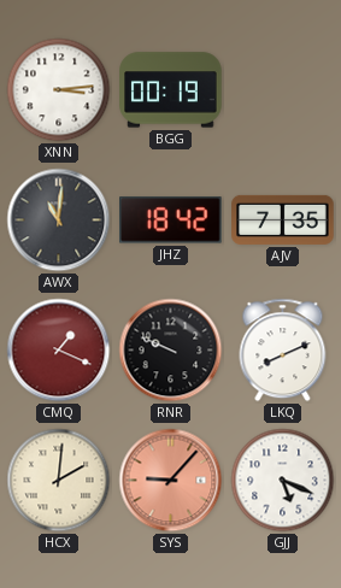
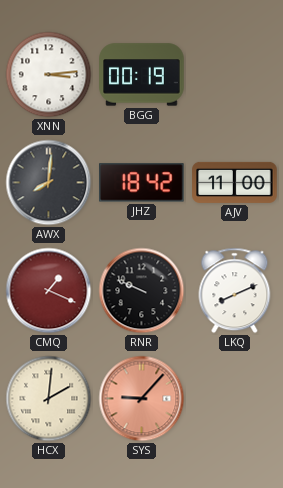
AWX: 11:01 -> 8:01
AJV: 7:35 -> 11:00
GJJ: 5:19 -> none
